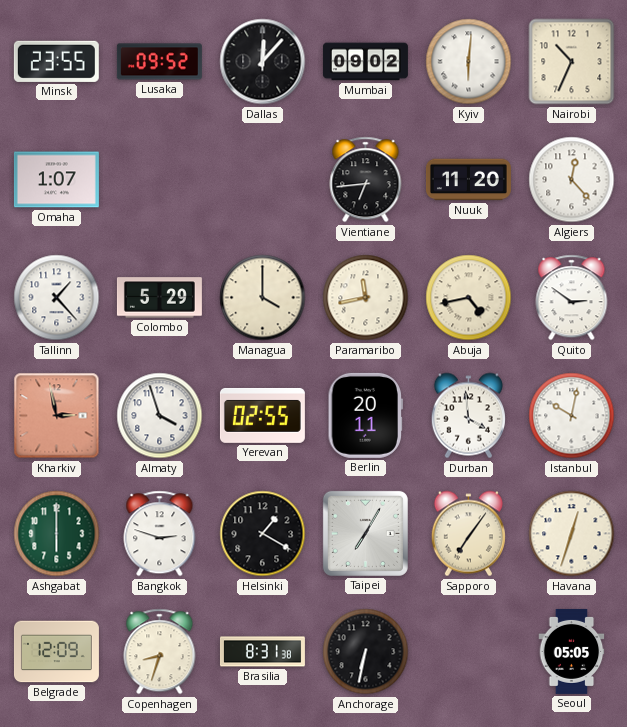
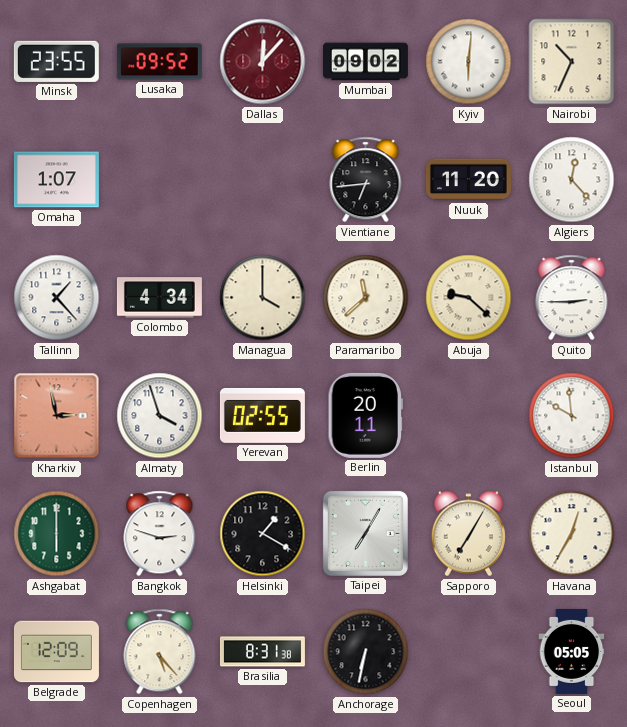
Dallas dial: black -> burgundy
Colombo: 5:29 -> 4:34
Paramaribo: 11:43 -> 11:38
Abuja: 4:43 -> 9:22
Quito: 2:51 -> 2:45
Durban: 3:59 -> none
Istanbul: 10:02 -> 9:59
Sapporo: 7:06 -> 7:05
Havana: 12:33 -> 12:35
Copenhagen: 8:33 -> 5:23
